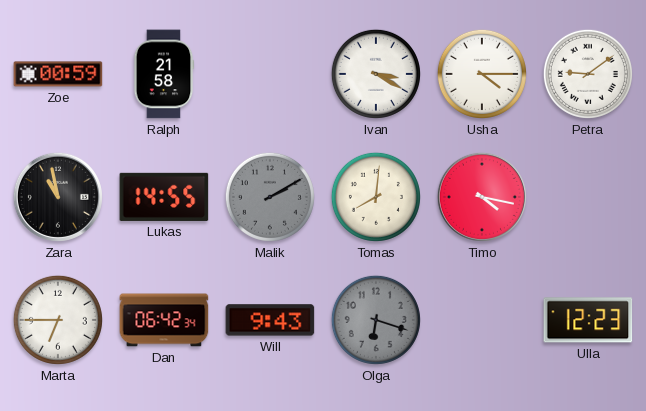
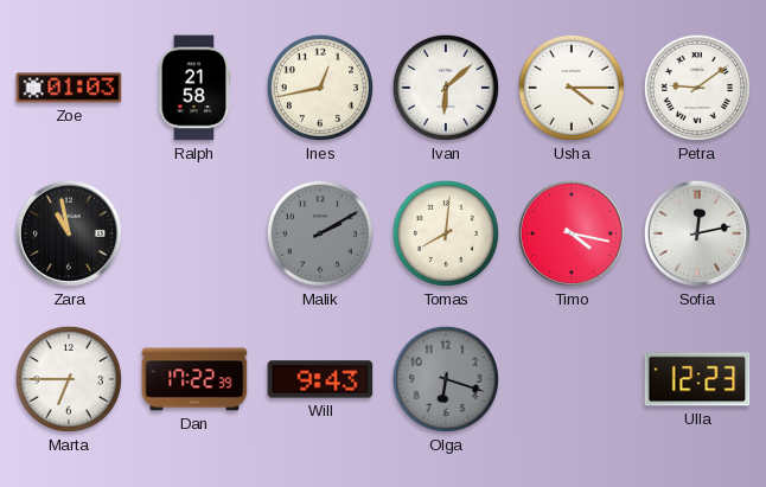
Zoe: 00:59 -> 01:03
Ines: none -> 12:43
Ivan: 3:20 -> 6:08
Lukas: 14:55 -> none
Sofia: none -> 12:13
Dan: 06:42 -> 17:22
